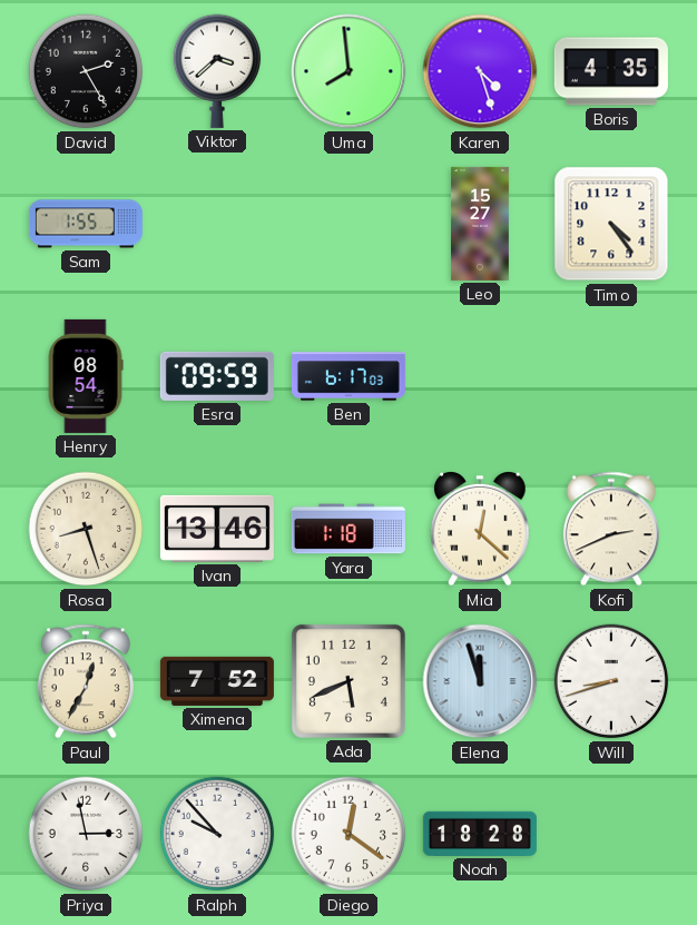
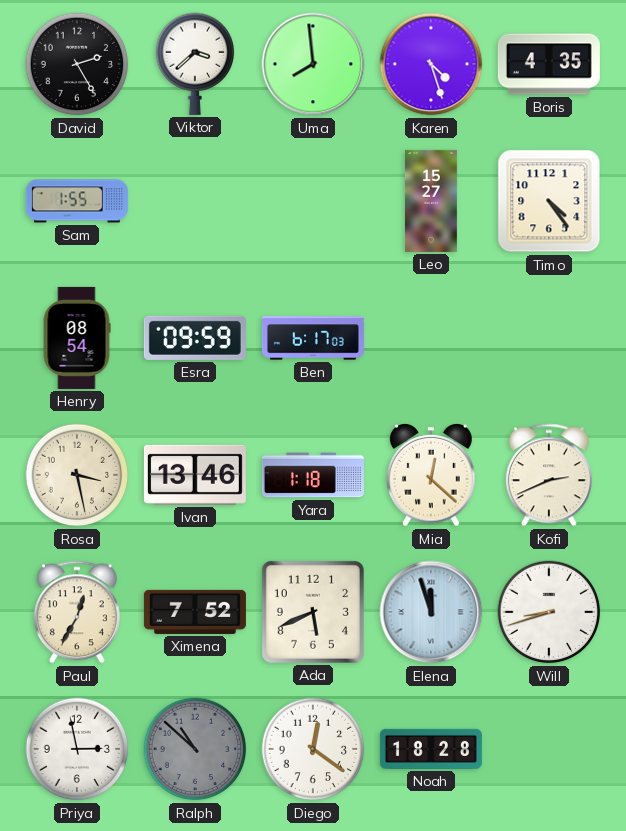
Rosa: 8:27 -> 3:28
Ralph: 9:53 -> 10:52
Ralph dial: white -> grey
